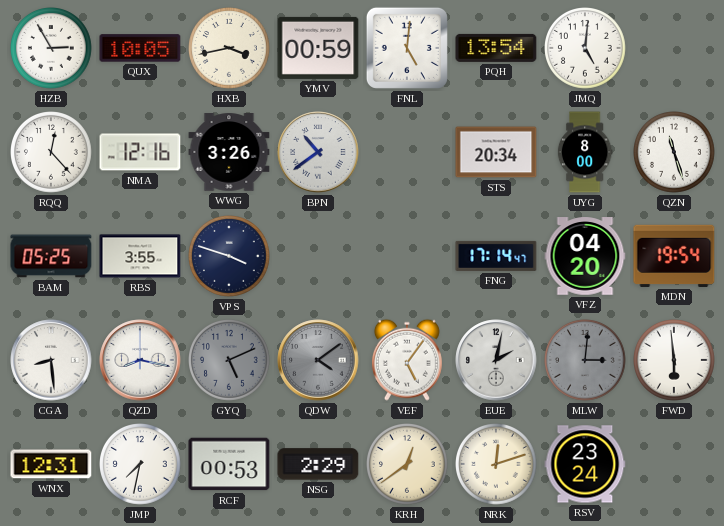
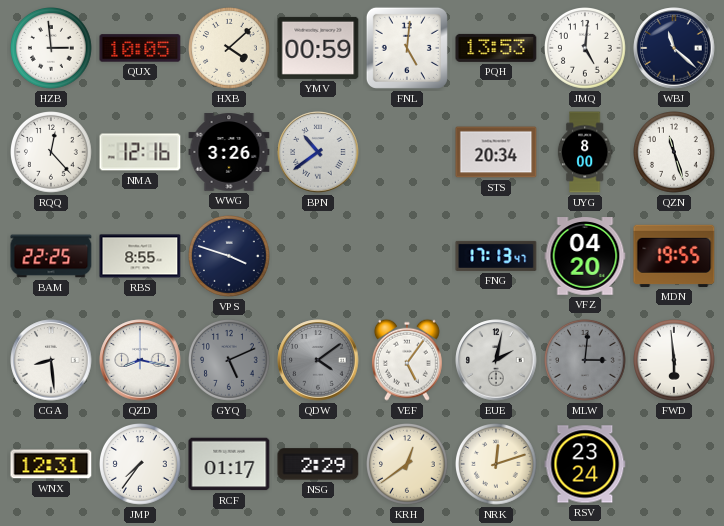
HZB: 2:55 -> 2:59
HXB: 3:43 -> 4:08
PQH: 13:54 -> 13:53
WBJ: none -> 11:22
BAM: 05:25 -> 22:25
RBS: 3:55 -> 8:55
FNG: 17:14 -> 17:13
MDN: 19:54 -> 19:55
JMP: 7:32 -> 7:36
RCF: 00:53 -> 01:17
